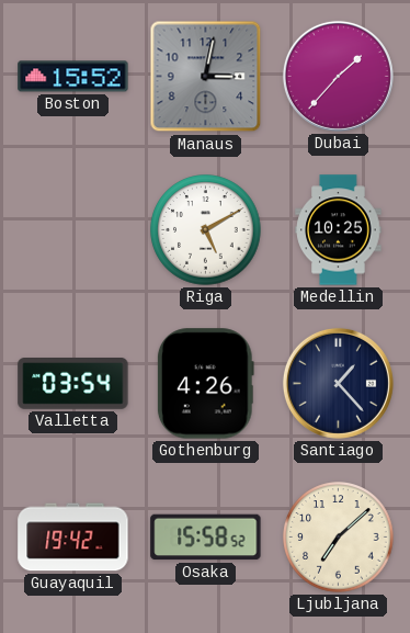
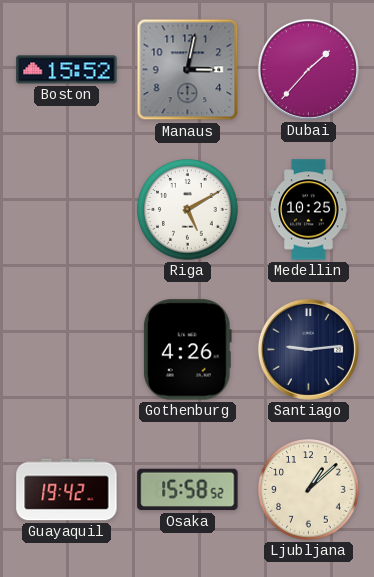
Valletta: 03:54 -> none
Santiago: 1:23 -> 9:14
Ljubljana: 7:08 -> 1:08
